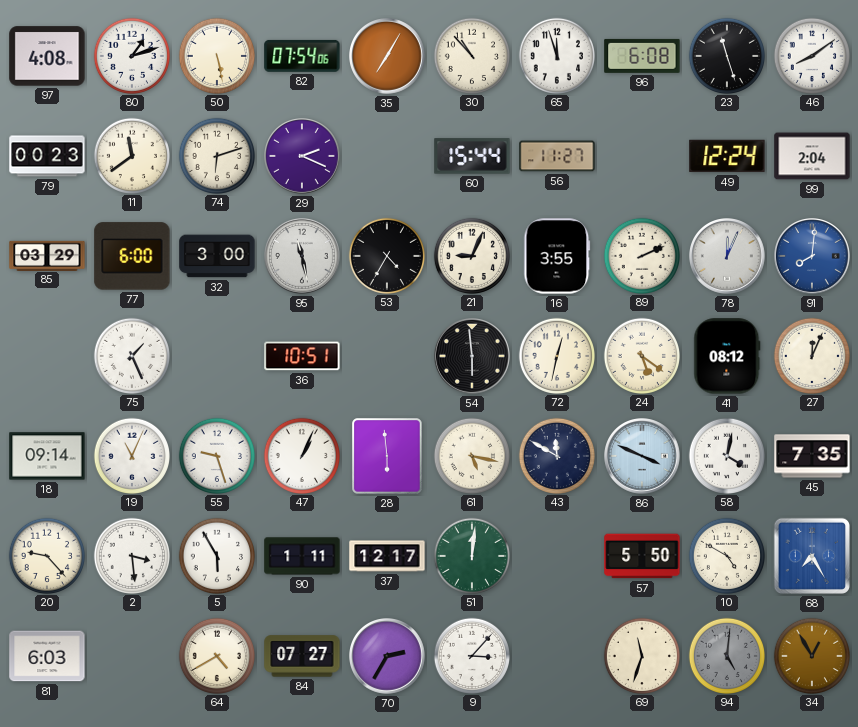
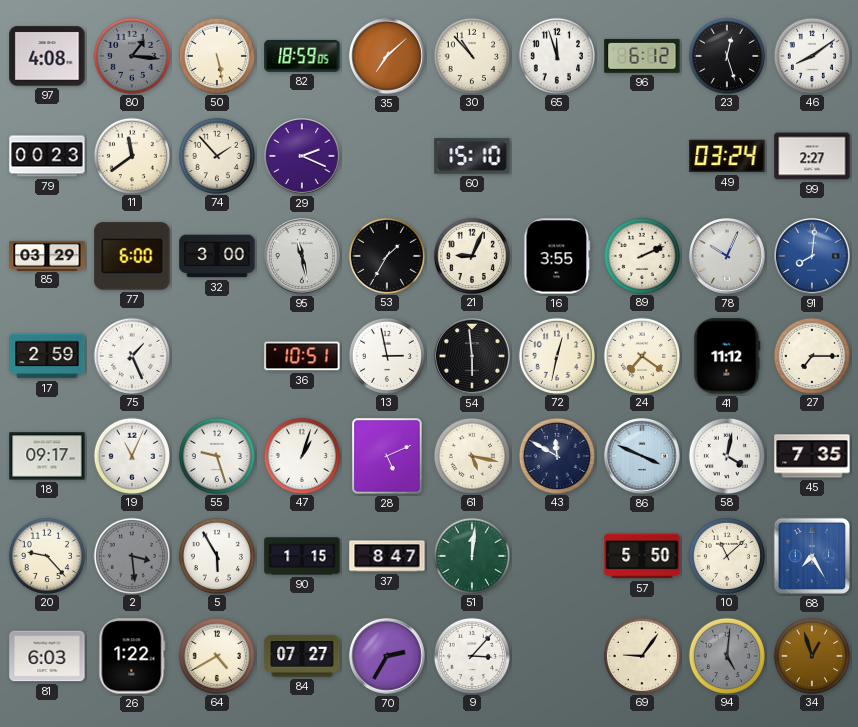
80: 1:12 -> 1:16
80 dial: white -> grey
82: 07:54 -> 18:59
35: 7:05 -> 7:08
96: 6:08 -> 6:12
23: 11:27 -> 12:27
74: 6:12 -> 1:53
60: 15:44 -> 15:10
56: 11:27 -> none
49: 12:24 -> 03:24
99: 2:04 -> 2:27
53: 4:35 -> 1:35
78: 12:04 -> 10:04
17: none -> 2:59
13: none -> 2:58
24: 5:21 -> 7:21
41: 08:12 -> 11:12
27: 12:04 -> 7:15
18: 09:14 -> 09:17
47: 1:04 -> 1:03
28: 5:59 -> 5:11
2 dial: white -> grey
90: 1:11 -> 1:15
37: 12:17 -> 8:47
10: 4:50 -> 11:08
26: none -> 1:22
69: 11:33 -> 9:06
34: 12:55 -> 12:57
